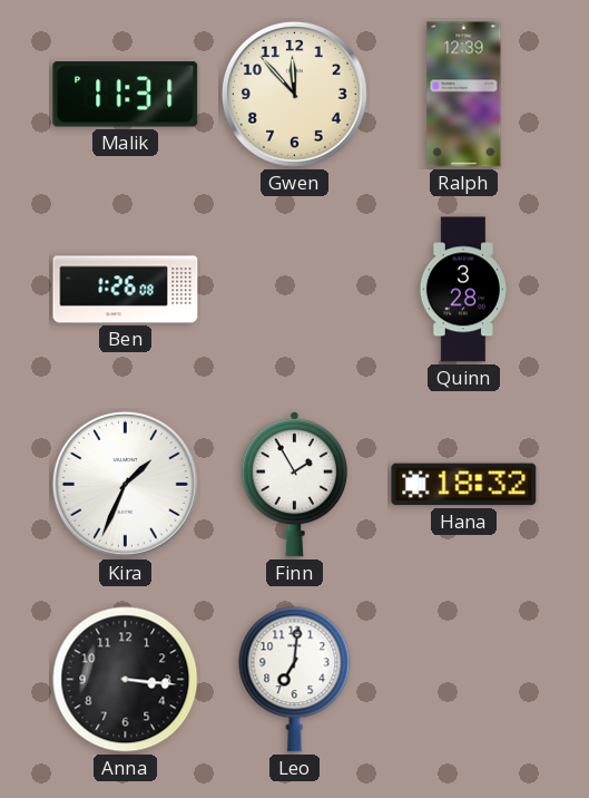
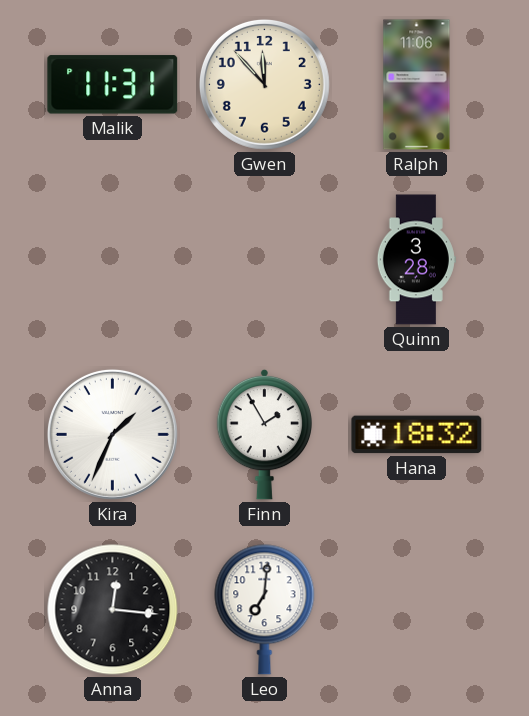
Ralph: 12:39 -> 11:06
Ben: 1:26 -> none
Anna: 3:16 -> 12:16
